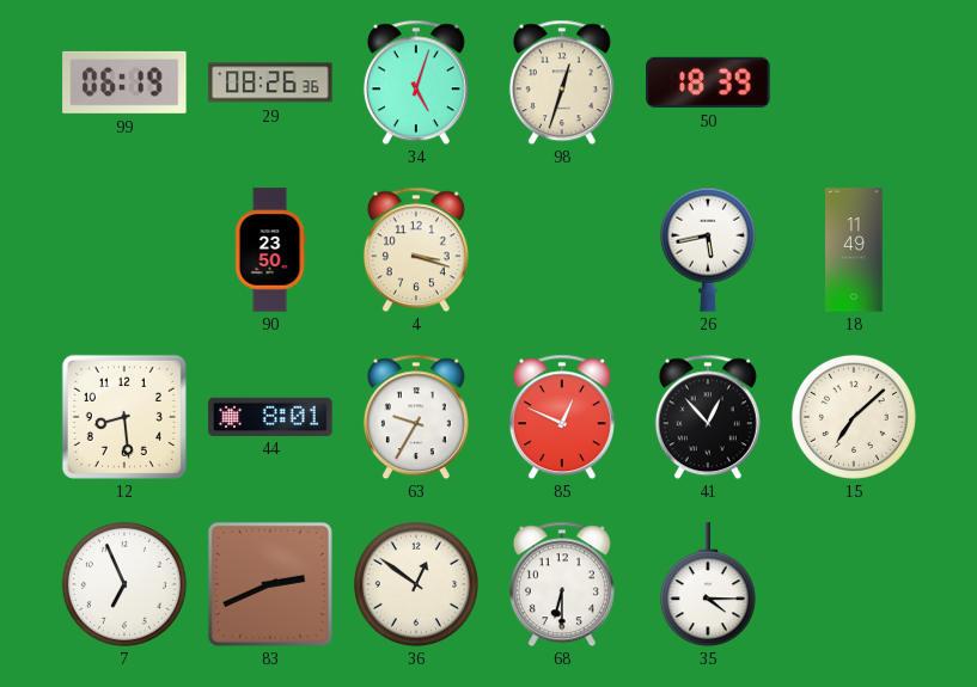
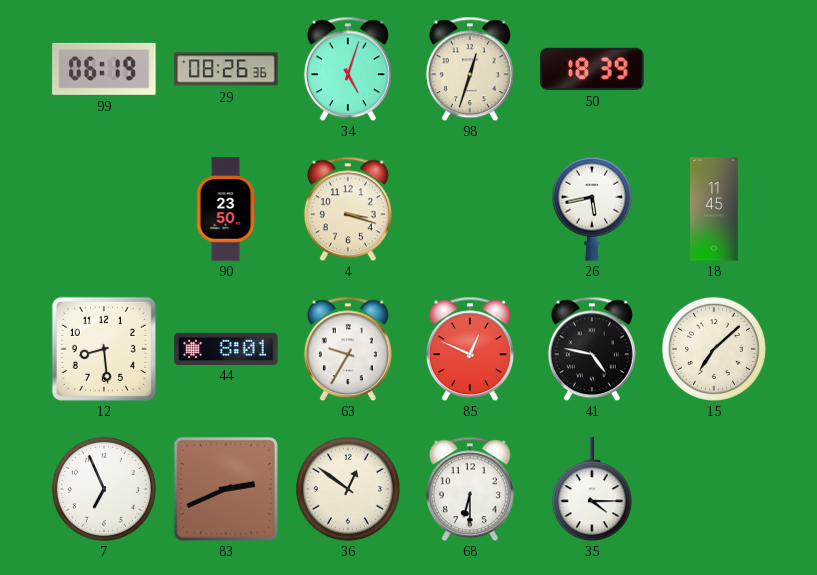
18: 11:49 -> 11:45
41: 12:53 -> 4:47
